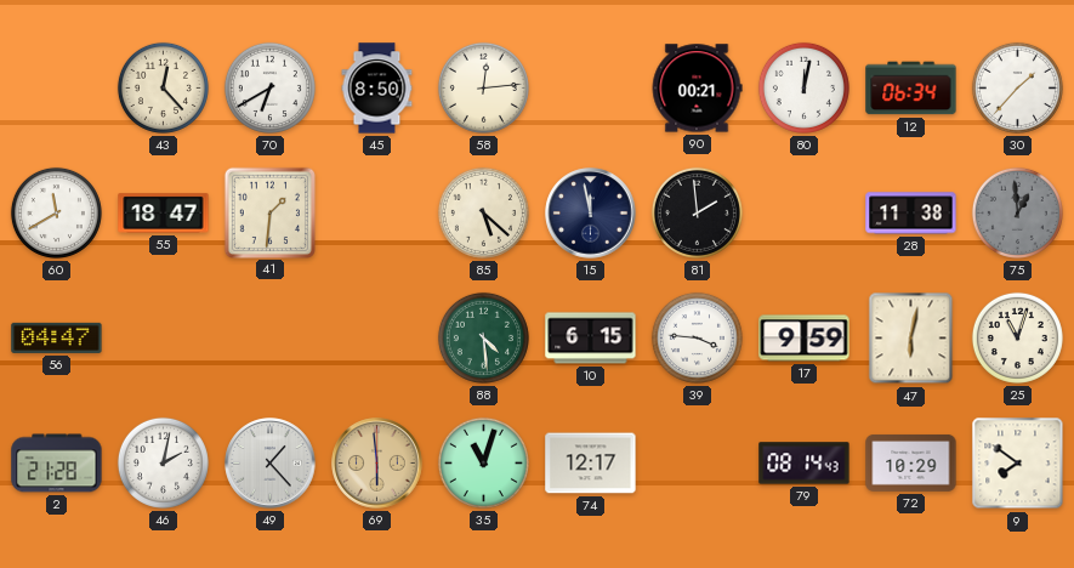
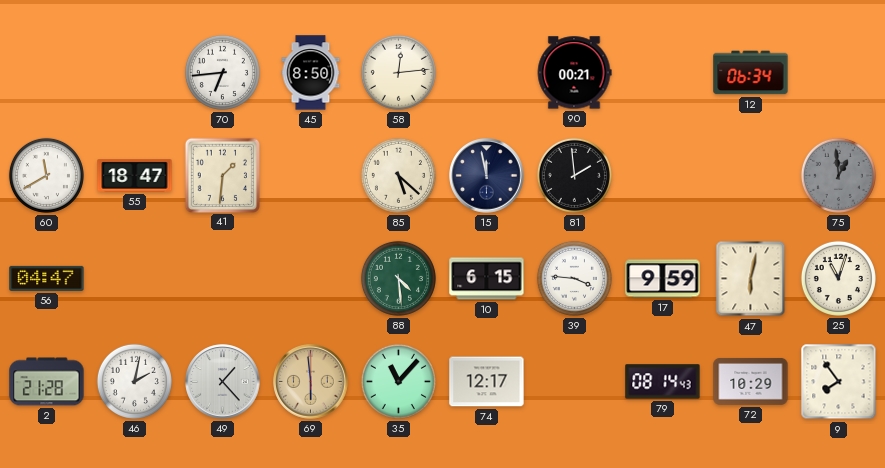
43: 12:23 -> none
70: 6:40 -> 6:44
80: 12:02 -> none
30: 1:37 -> none
28: 11:38 -> none
35: 11:03 -> 11:07
9: 7:51 -> 7:54
